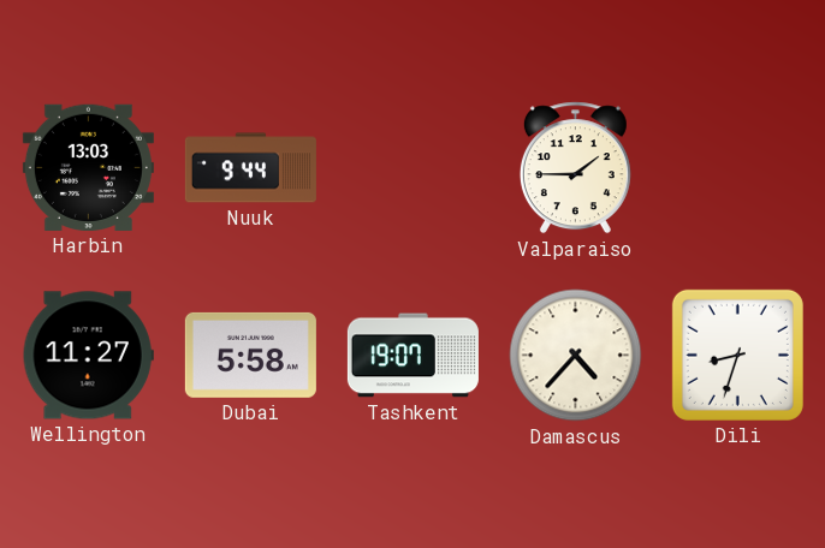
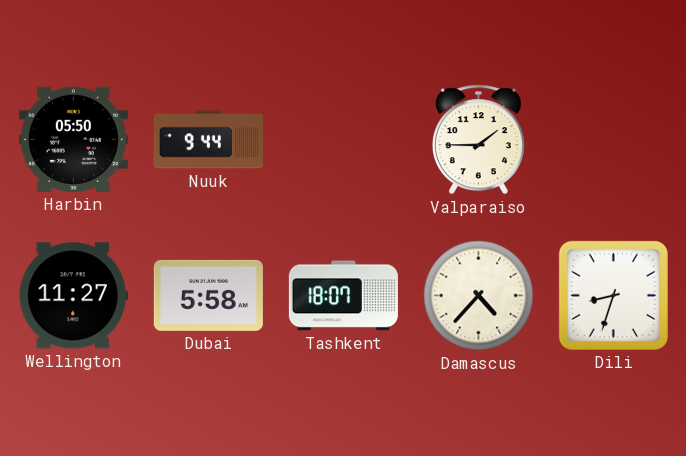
Harbin: 13:03 -> 05:50
Tashkent: 19:07 -> 18:07
